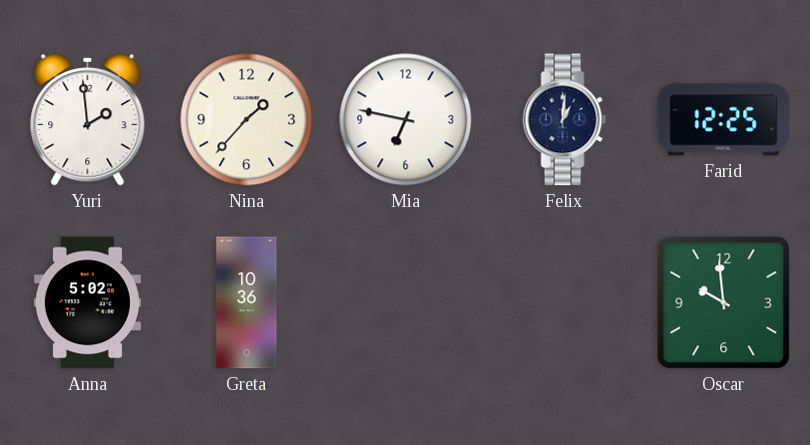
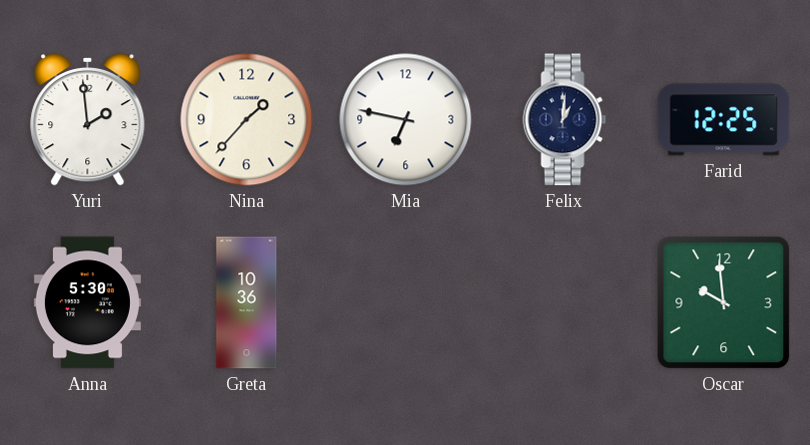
Anna: 5:02 -> 5:30
